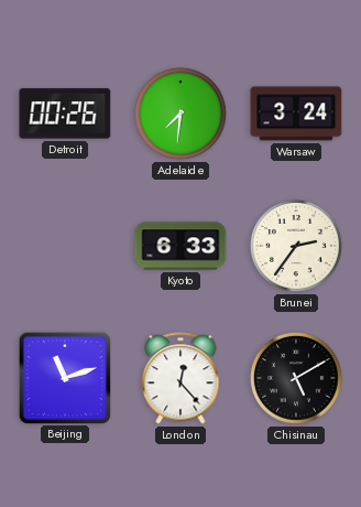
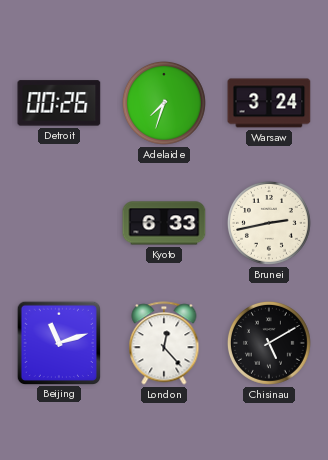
Adelaide: 7:31 -> 7:33
Brunei: 2:36 -> 2:43
